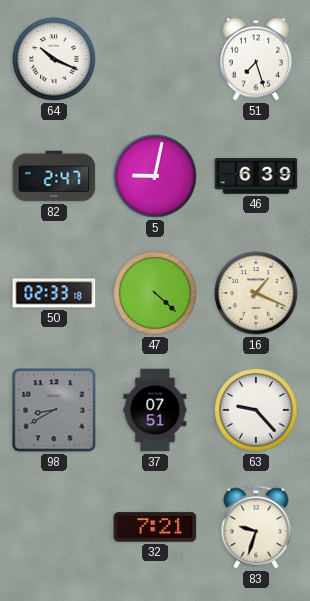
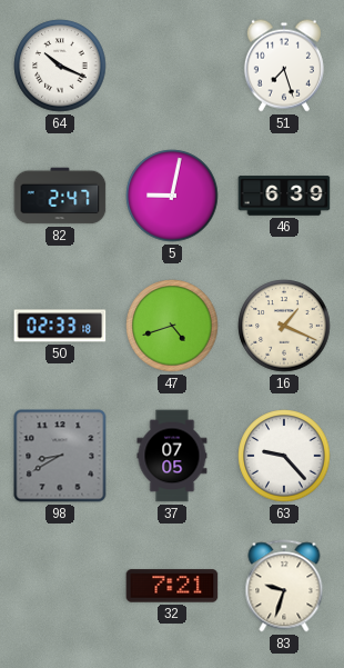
47: 4:22 -> 4:42
37: 07:51 -> 07:05
